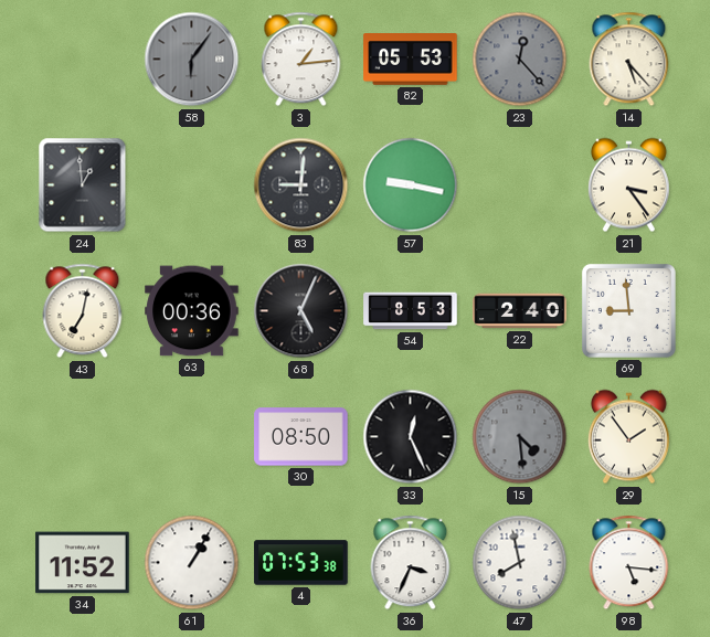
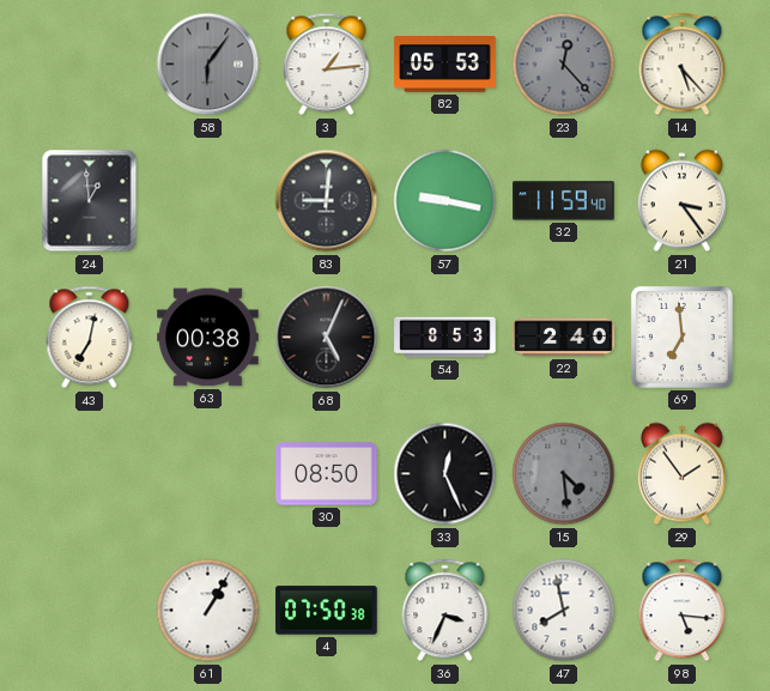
32: none -> 11:59
63: 00:36 -> 00:38
69: 8:59 -> 6:59
34: 11:52 -> none
4: 07:53 -> 07:50
